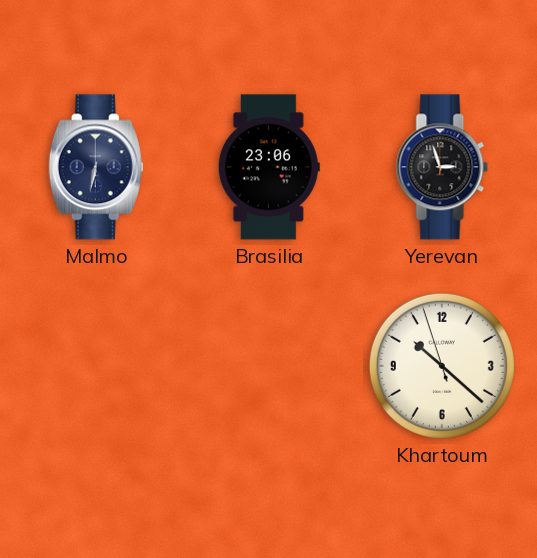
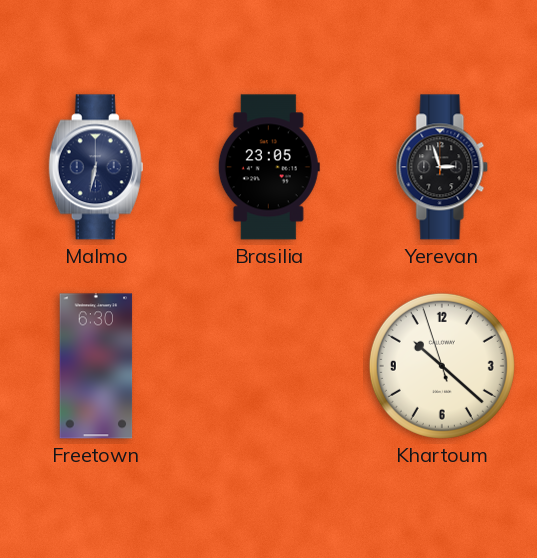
Brasilia: 23:06 -> 23:05
Freetown: none -> 6:30
